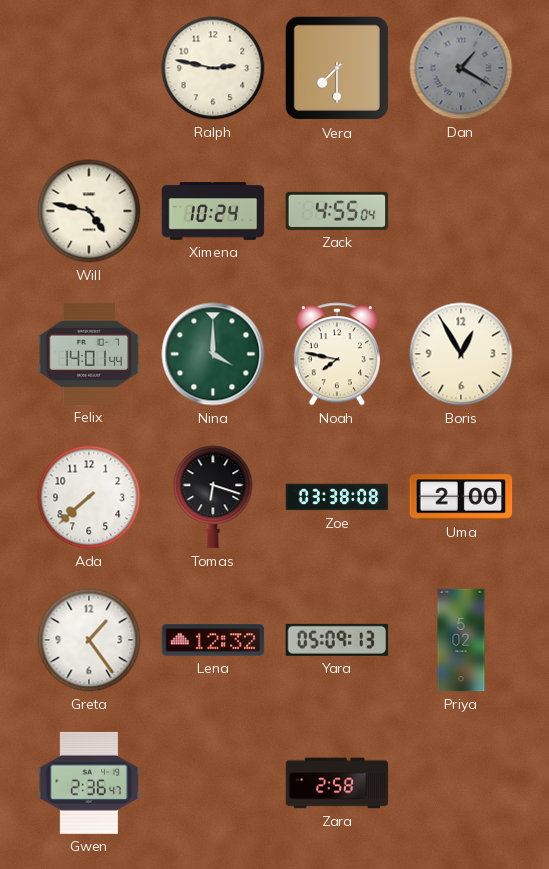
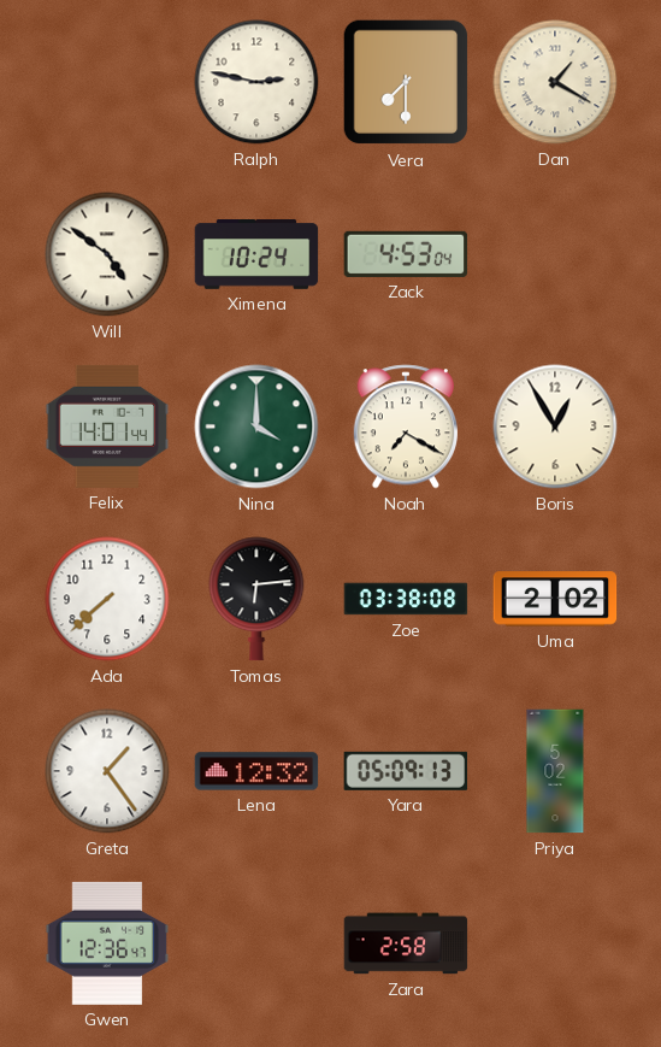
Dan dial: grey -> cream
Will: 4:47 -> 4:51
Zack: 4:55 -> 4:53
Noah: 7:47 -> 7:20
Tomas: 6:18 -> 6:14
Uma: 2:00 -> 2:02
Gwen: 2:36 -> 12:36
